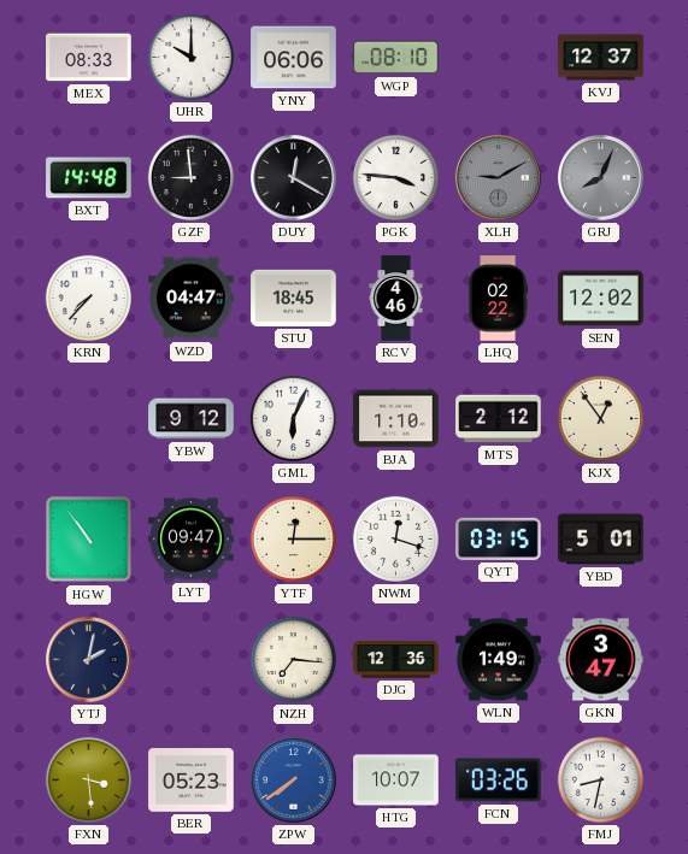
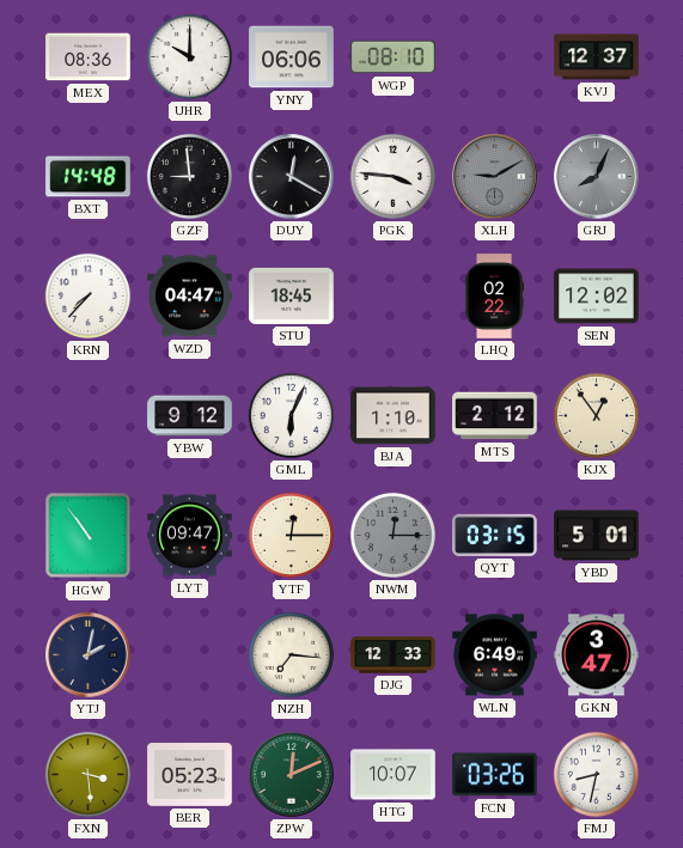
MEX: 08:33 -> 08:36
RCV: 4:46 -> none
NWM: 12:18 -> 12:15
NWM dial: white -> grey
DJG: 12:36 -> 12:33
WLN: 1:49 -> 6:49
ZPW: 7:39 -> 12:11
ZPW dial: blue -> green
